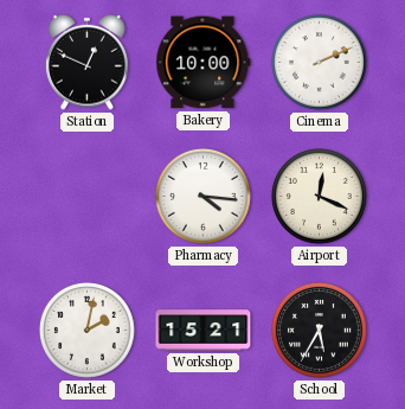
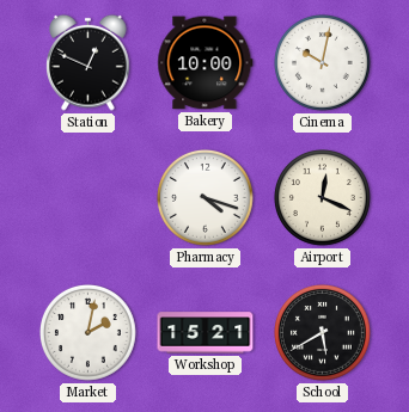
Cinema: 2:11 -> 10:02
Pharmacy: 4:16 -> 4:18
School: 5:35 -> 5:40
